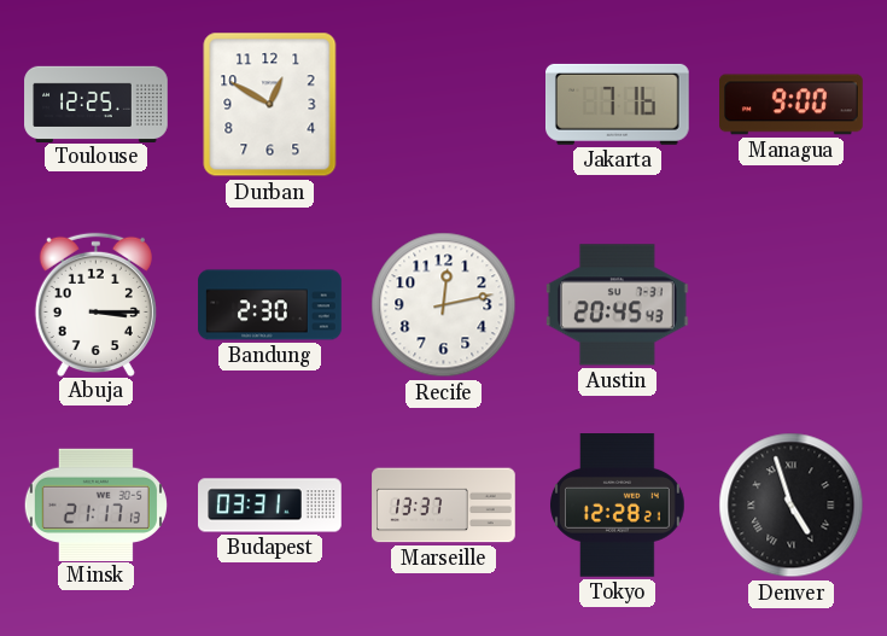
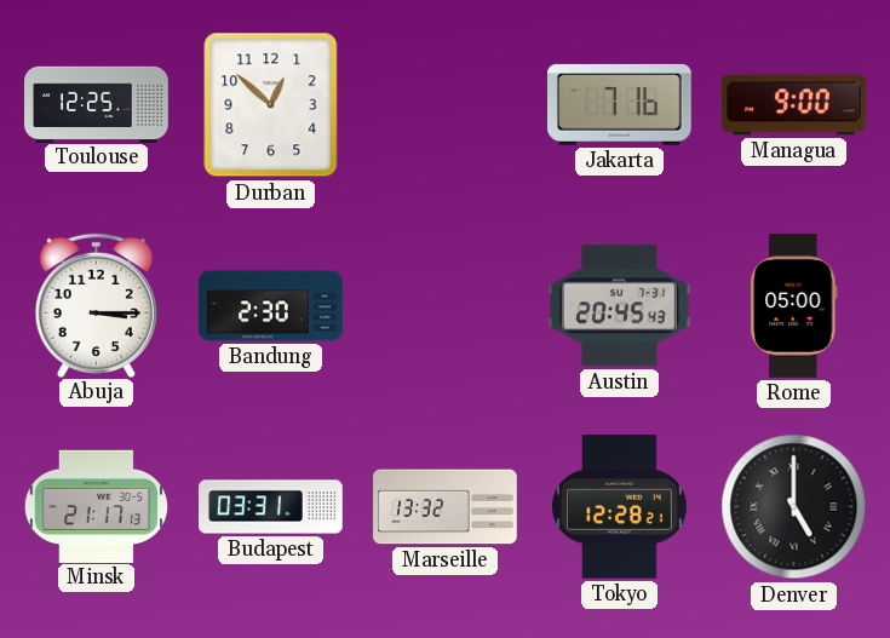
Durban: 12:50 -> 12:52
Recife: 12:13 -> none
Rome: none -> 05:00
Marseille: 13:37 -> 13:32
Denver: 4:57 -> 5:00
